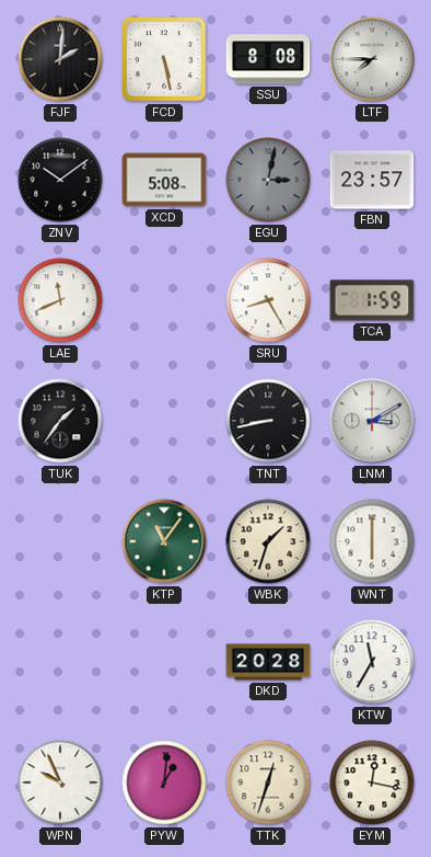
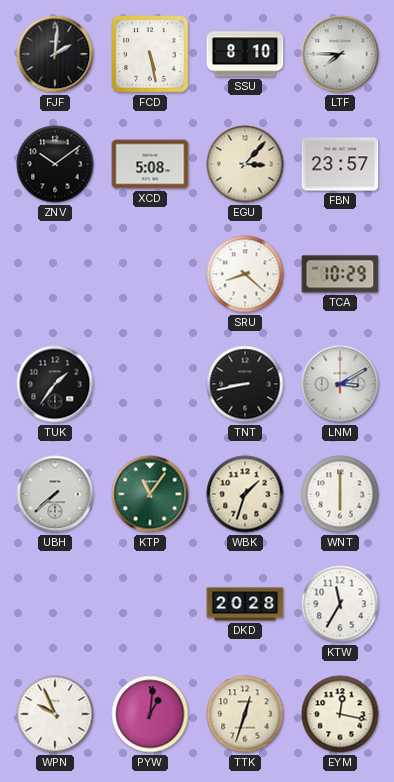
SSU: 8:08 -> 8:10
EGU: 3:02 -> 3:07
EGU dial: grey -> cream
LAE: 11:41 -> none
SRU: 8:25 -> 8:22
TCA: 1:59 -> 10:29
UBH: none -> 7:38
